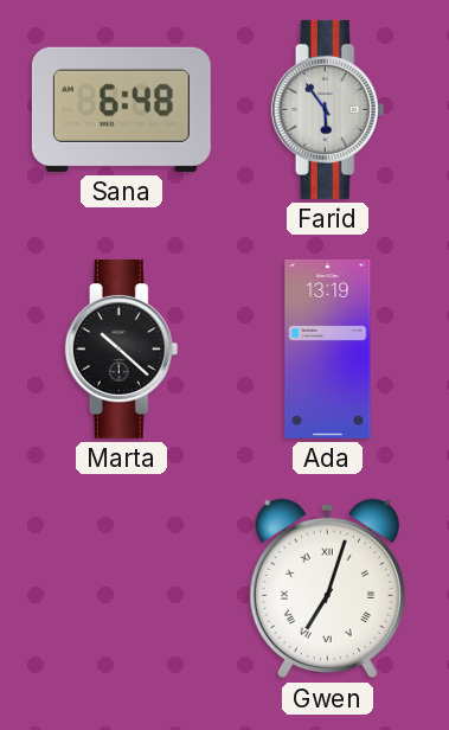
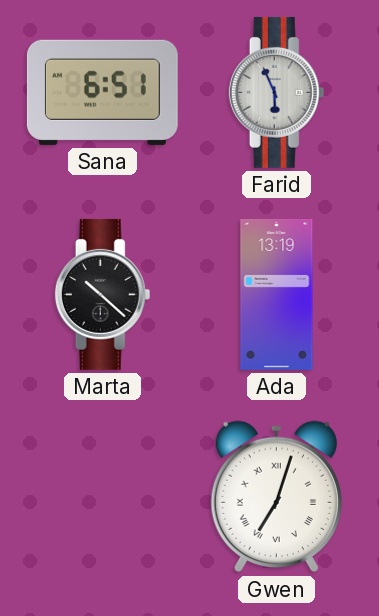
Sana: 6:48 -> 6:51
Farid: 5:54 -> 5:56
